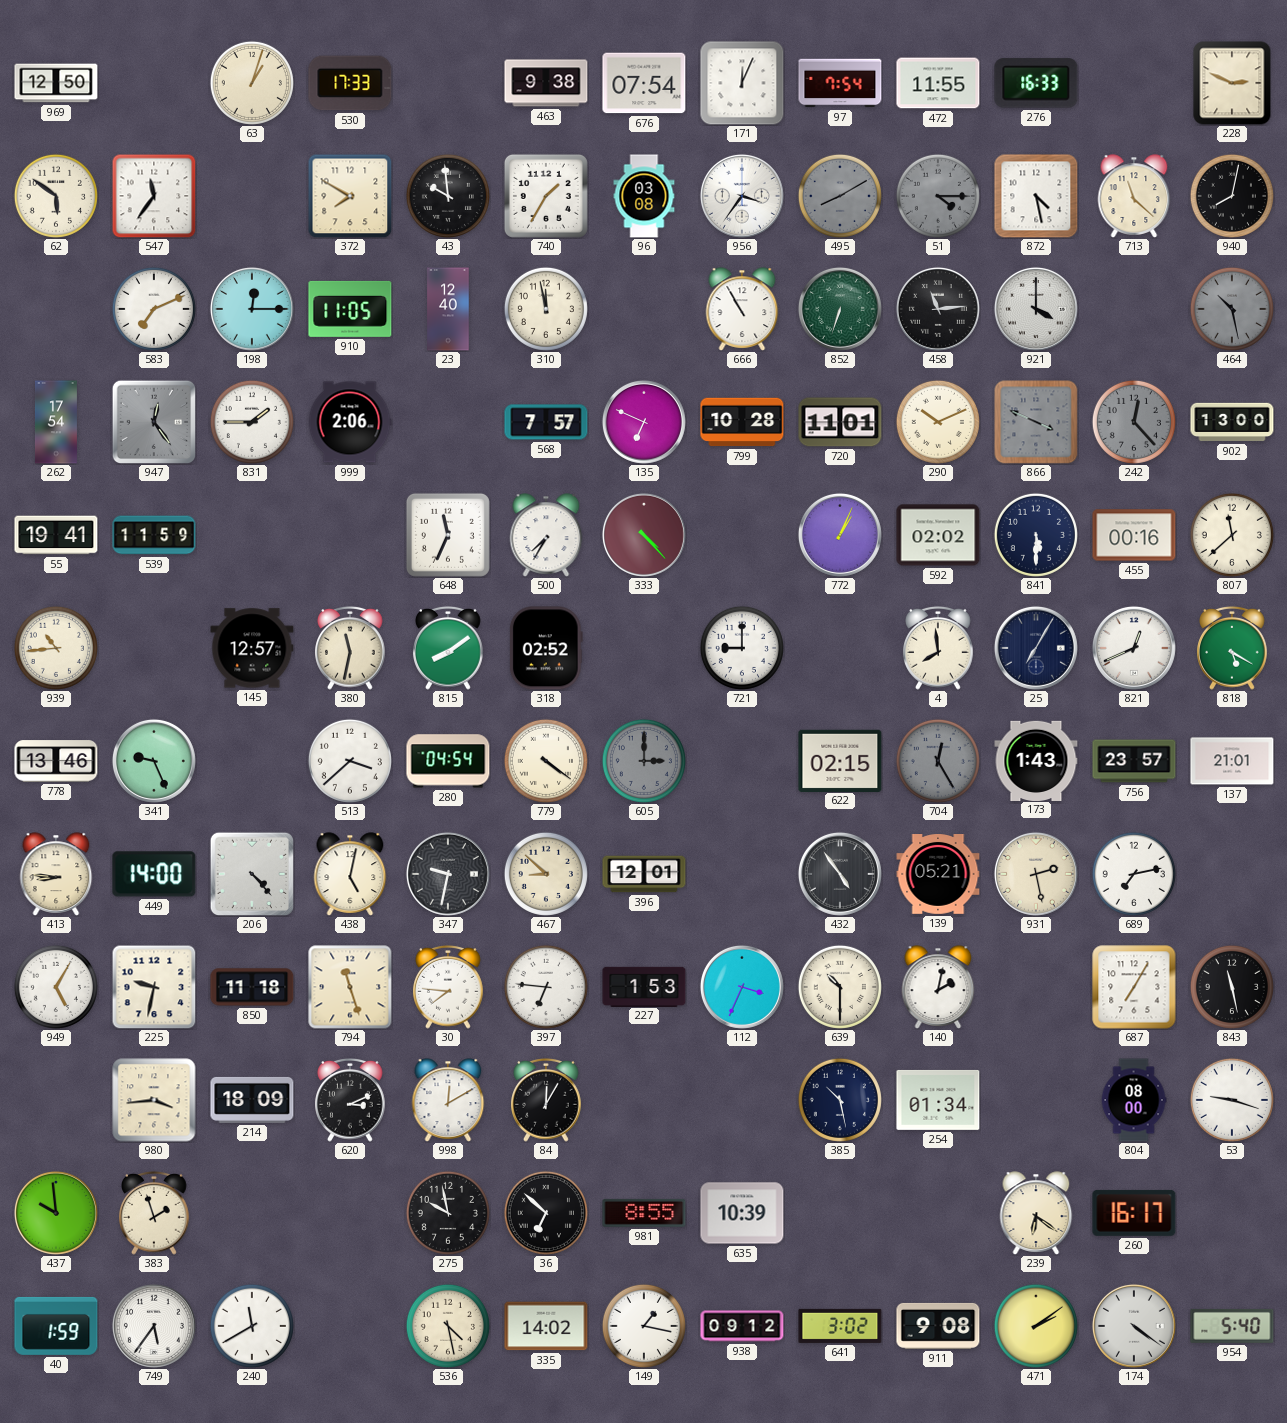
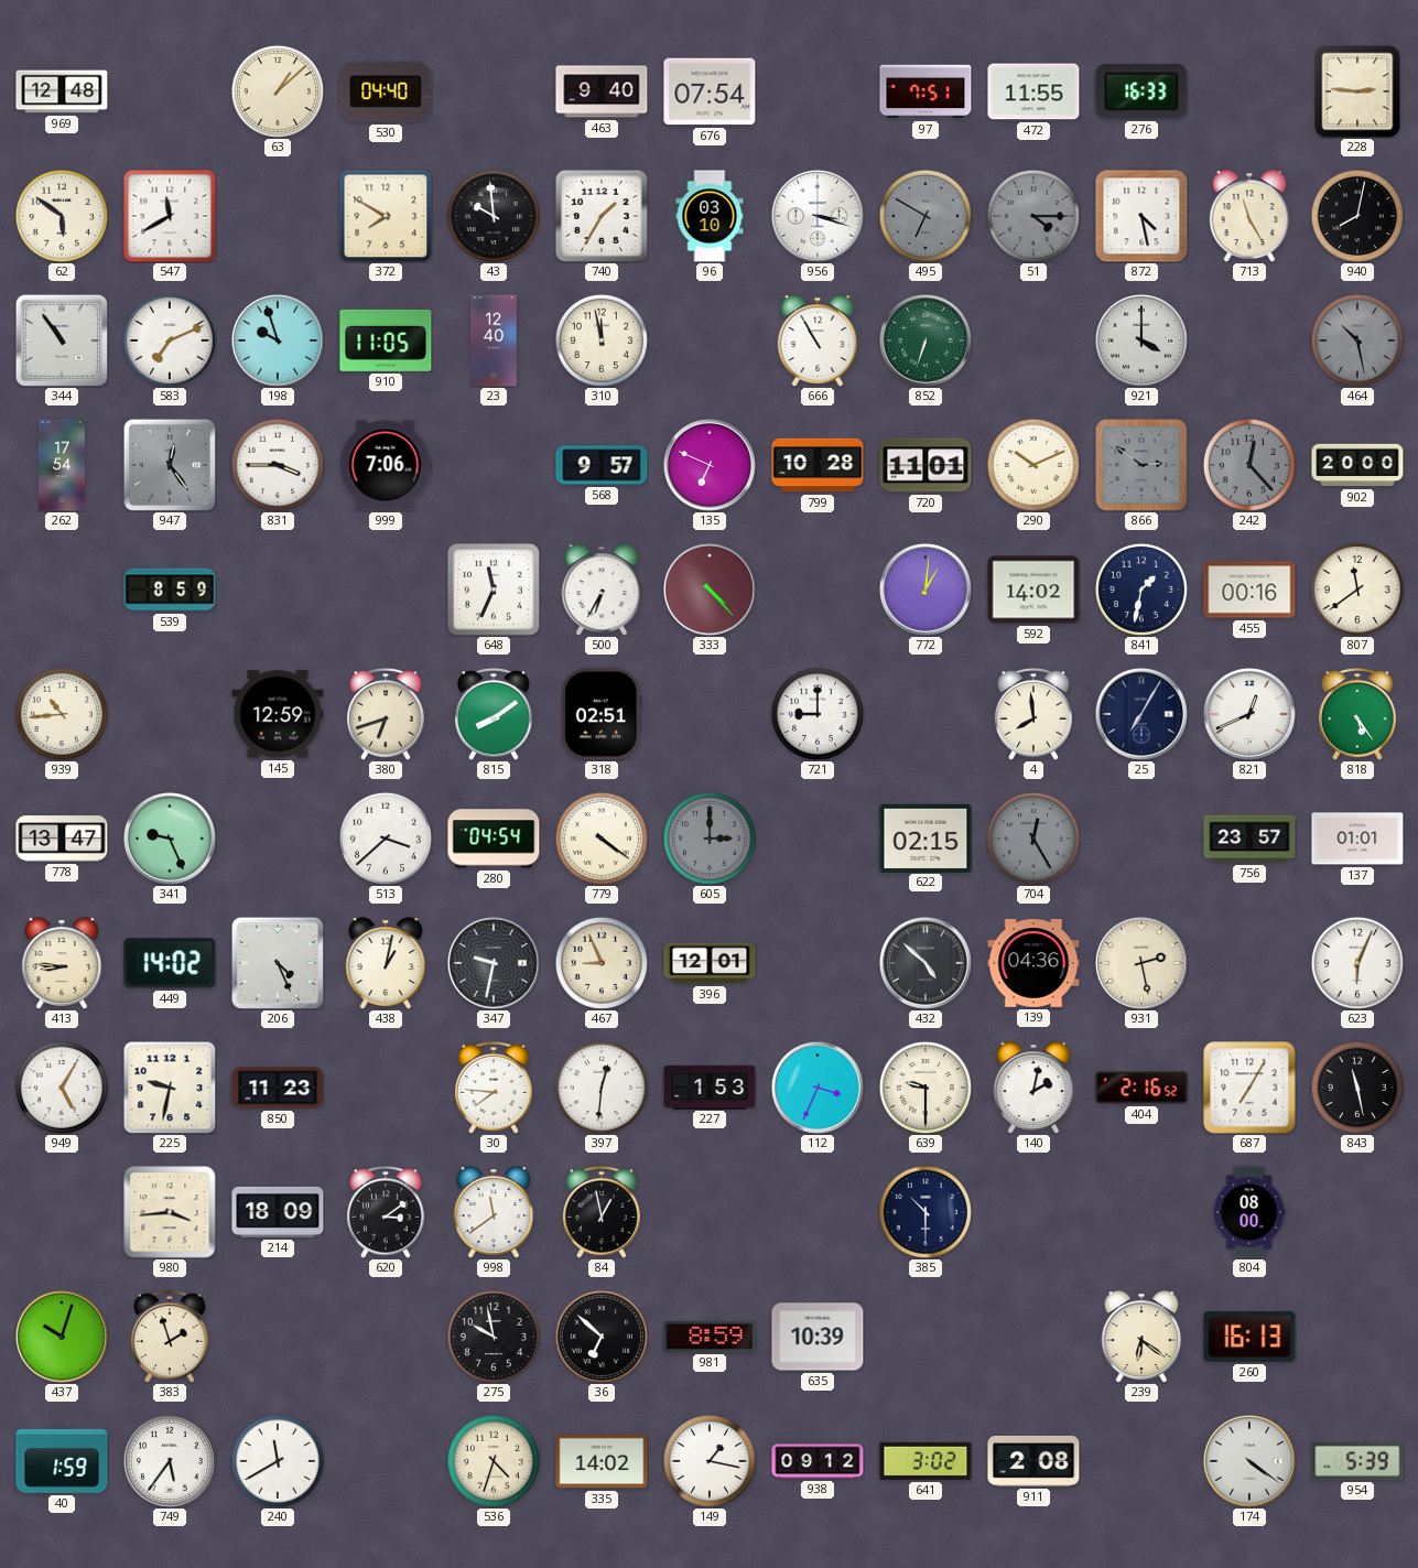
969: 12:50 -> 12:48
63: 1:03 -> 1:08
530: 17:33 -> 04:40
463: 9:38 -> 9:40
171: 12:04 -> none
97: 7:54 -> 7:51
228: 2:49 -> 2:46
547: 11:36 -> 11:40
96: 03:08 -> 03:10
956: 3:36 -> 3:18
495: 8:10 -> 6:50
713: 11:22 -> 11:25
344: none -> 10:54
198: 12:15 -> 9:57
458: 11:14 -> none
831: 1:45 -> 3:45
999: 2:06 -> 7:06
568: 7:57 -> 9:57
866: 3:49 -> 2:51
902: 13:00 -> 20:00
55: 19:41 -> none
539: 11:59 -> 8:59
500: 7:35 -> 6:35
772: 1:04 -> 1:01
592: 02:02 -> 14:02
841: 5:30 -> 1:32
807: 11:38 -> 11:39
145: 12:57 -> 12:59
380: 11:32 -> 6:42
318: 02:52 -> 02:51
818: 5:20 -> 5:24
778: 13:46 -> 13:47
173: 1:43 -> none
137: 21:01 -> 01:01
449: 14:00 -> 14:02
206: 4:23 -> 4:26
438: 5:02 -> 1:02
467: 8:52 -> 8:56
432: 4:54 -> 4:52
139: 05:21 -> 04:36
689: 7:13 -> none
623: none -> 6:04
850: 11:18 -> 11:23
794: 11:27 -> none
397: 6:46 -> 12:31
639: 10:30 -> 9:30
404: none -> 2:16
620: 3:11 -> 3:09
998: 12:10 -> 11:39
84: 12:05 -> 12:58
385: 10:28 -> 10:30
254: 01:34 -> none
53: 9:18 -> none
437: 9:59 -> 10:03
981: 8:55 -> 8:59
260: 16:17 -> 16:13
536: 4:28 -> 4:33
911: 9:08 -> 2:08
471: 2:09 -> none
954: 5:40 -> 5:39
